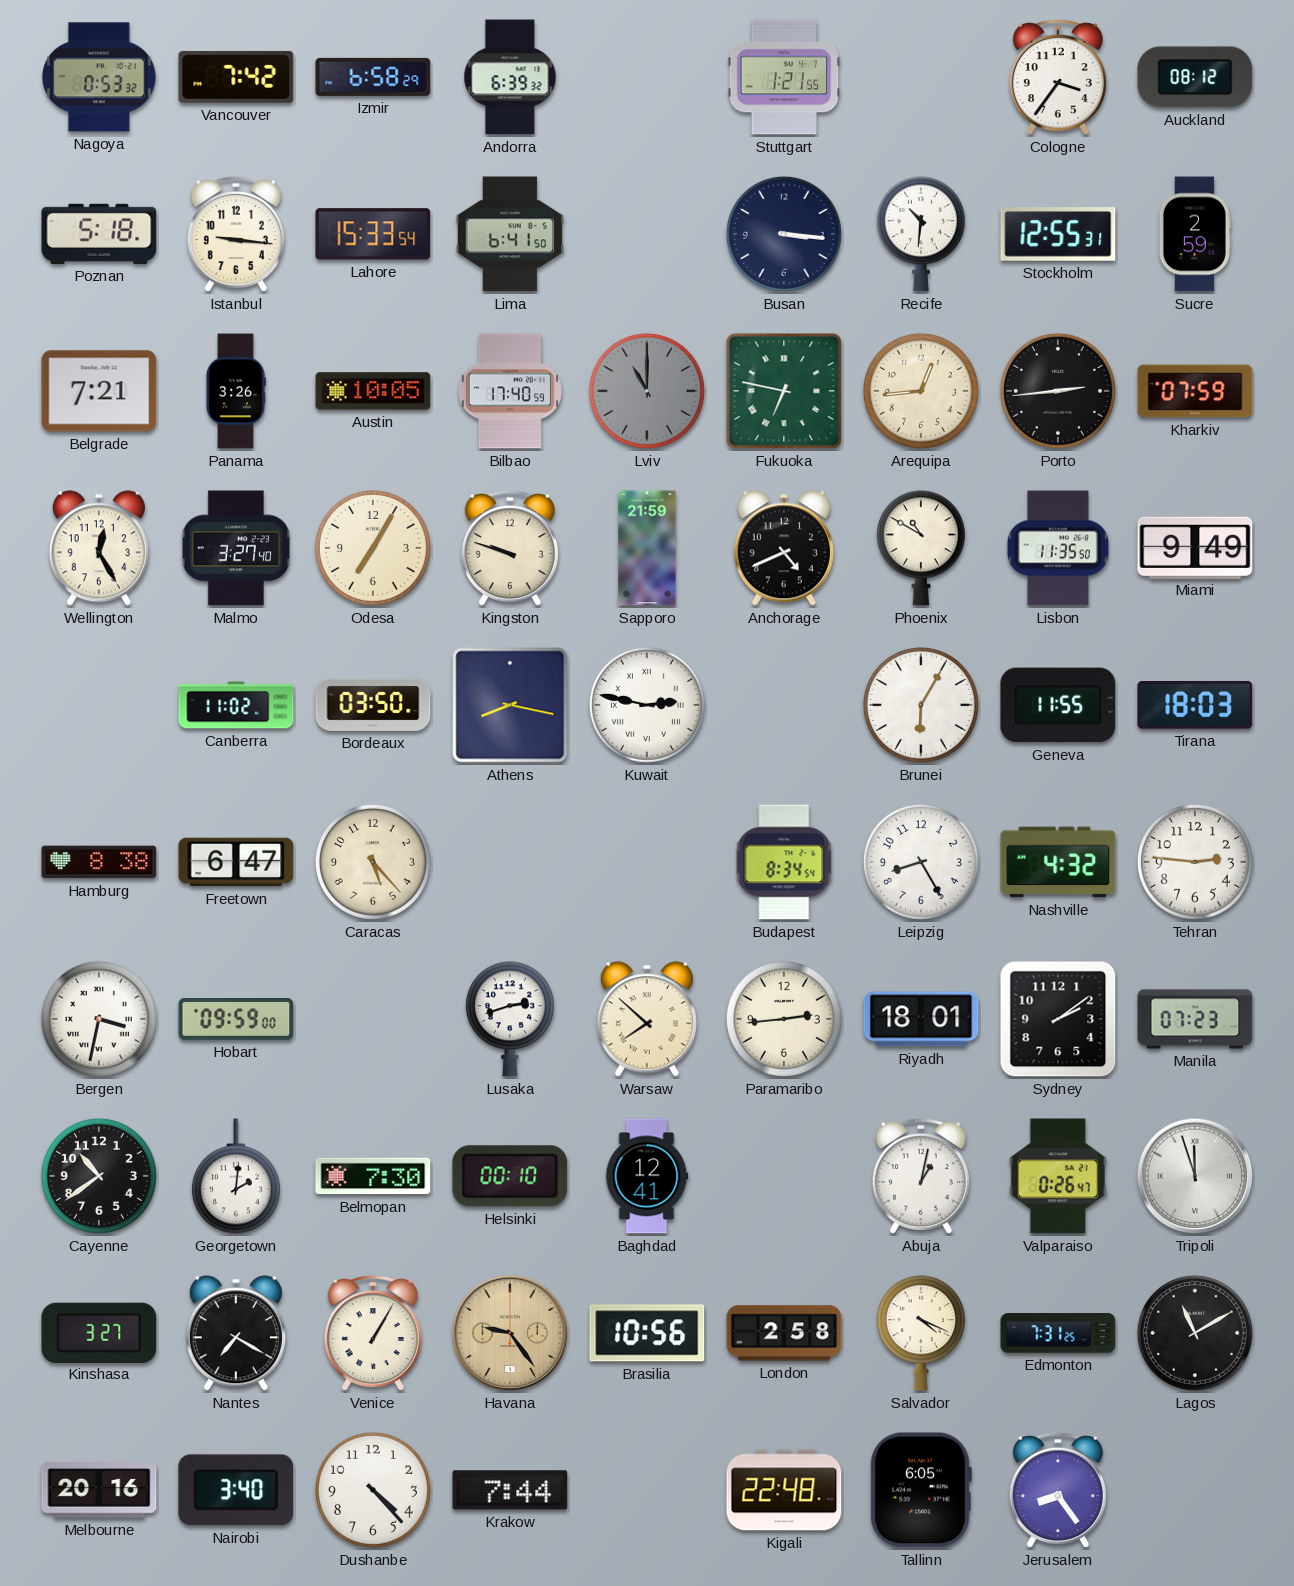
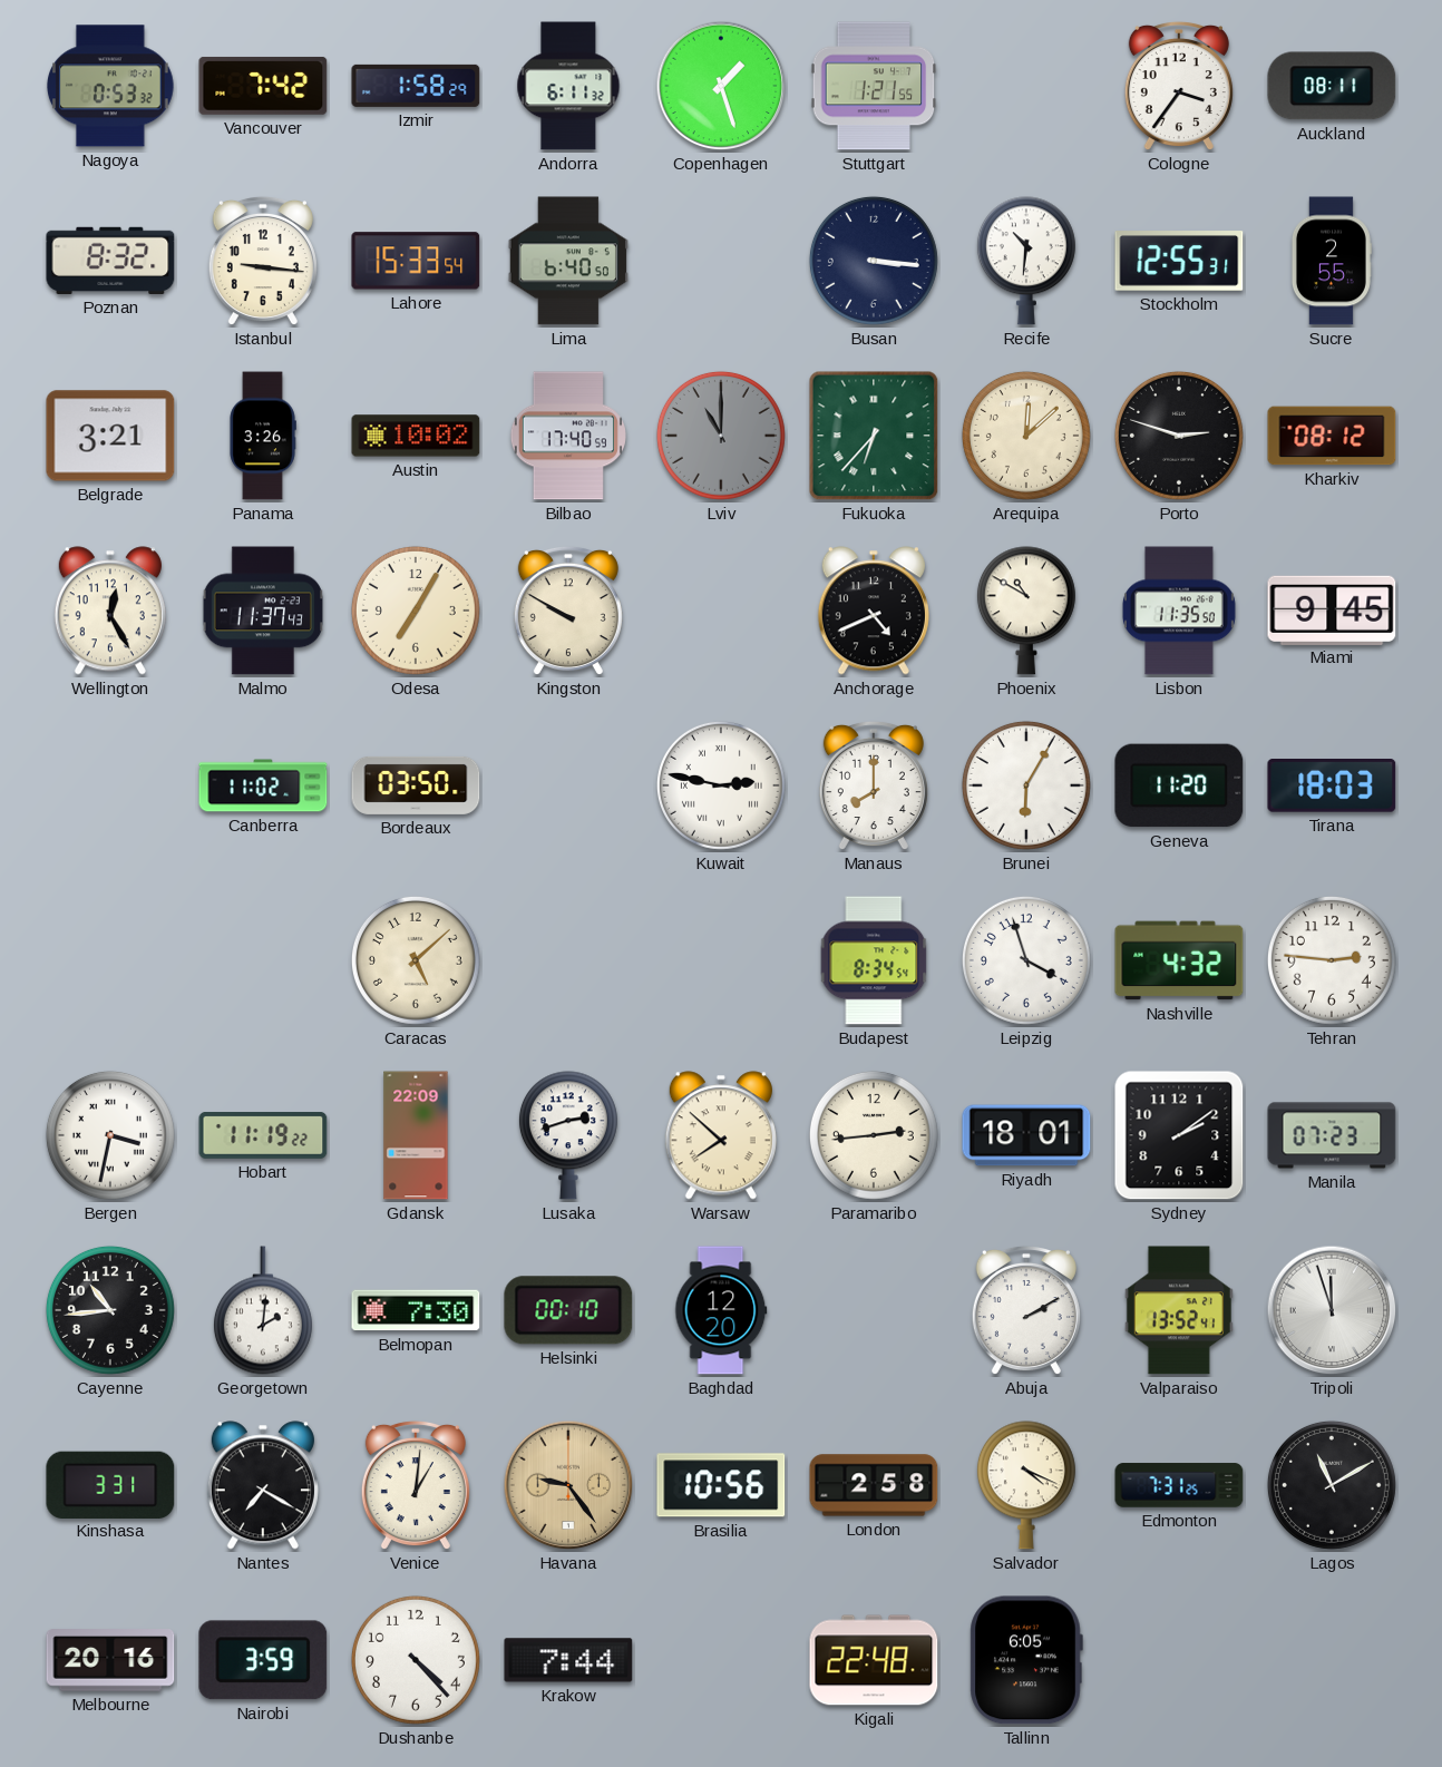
Izmir: 6:58 -> 1:58
Andorra: 6:39 -> 6:11
Copenhagen: none -> 1:27
Auckland: 08:12 -> 08:11
Poznan: 5:18 -> 8:32
Lima: 6:41 -> 6:40
Sucre: 2:59 -> 2:55
Belgrade: 7:21 -> 3:21
Austin: 10:05 -> 10:02
Fukuoka: 6:47 -> 6:37
Arequipa: 12:44 -> 12:08
Porto: 2:44 -> 2:48
Kharkiv: 07:59 -> 08:12
Malmo: 3:27 -> 11:37
Kingston: 9:48 -> 9:50
Sapporo: 21:59 -> none
Miami: 9:49 -> 9:45
Athens: 8:17 -> none
Manaus: none -> 8:00
Geneva: 11:55 -> 11:20
Hamburg: 8:38 -> none
Freetown: 6:47 -> none
Caracas: 5:23 -> 5:08
Leipzig: 8:25 -> 3:57
Hobart: 09:59 -> 11:19
Gdansk: none -> 22:09
Cayenne: 10:39 -> 10:44
Baghdad: 12:41 -> 12:20
Abuja: 1:02 -> 2:10
Valparaiso: 0:26 -> 13:52
Kinshasa: 3:27 -> 3:31
Venice: 1:05 -> 1:01
Nairobi: 3:40 -> 3:59
Jerusalem: 8:24 -> none
